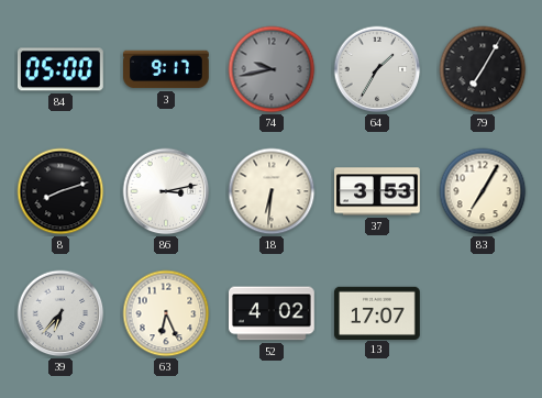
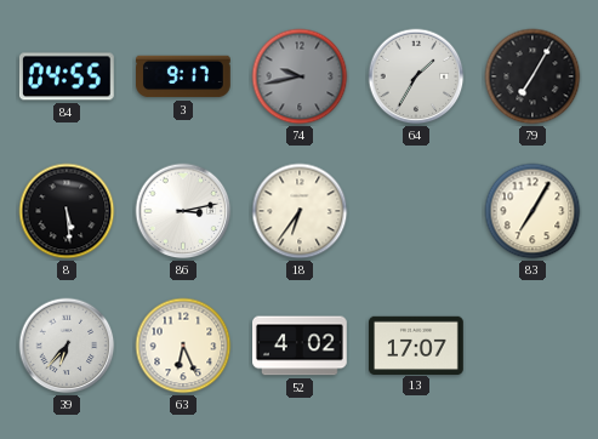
84: 05:00 -> 04:55
8: 8:12 -> 5:29
18: 6:31 -> 6:36
37: 3:53 -> none
